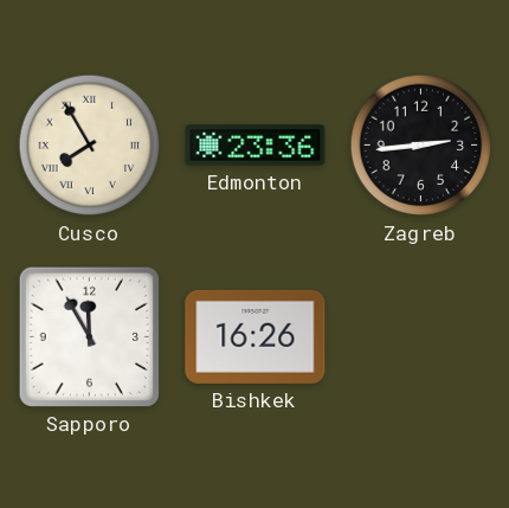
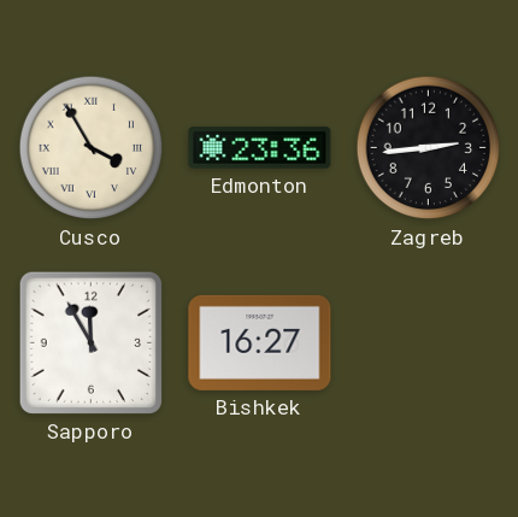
Cusco: 7:55 -> 3:55
Bishkek: 16:26 -> 16:27
